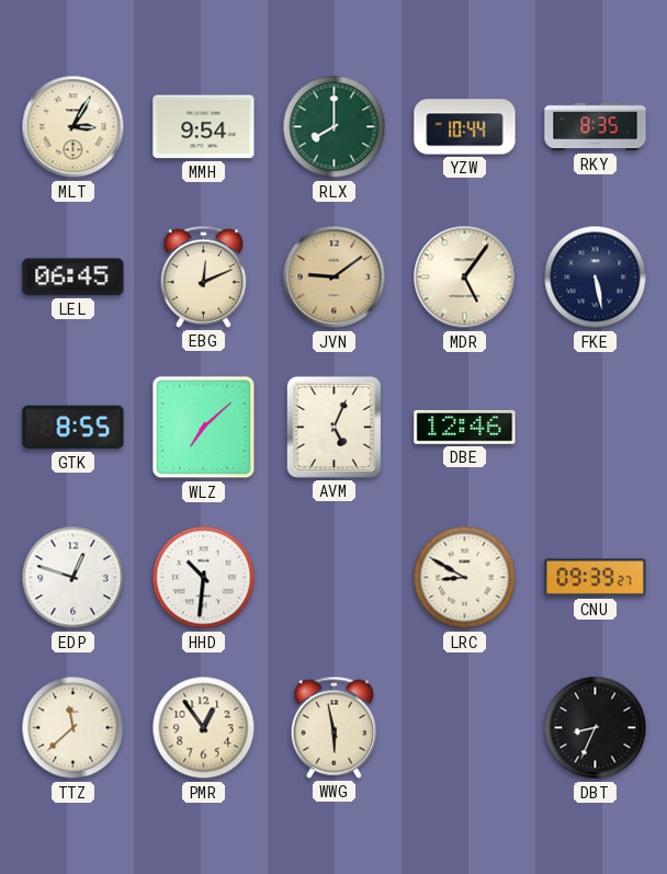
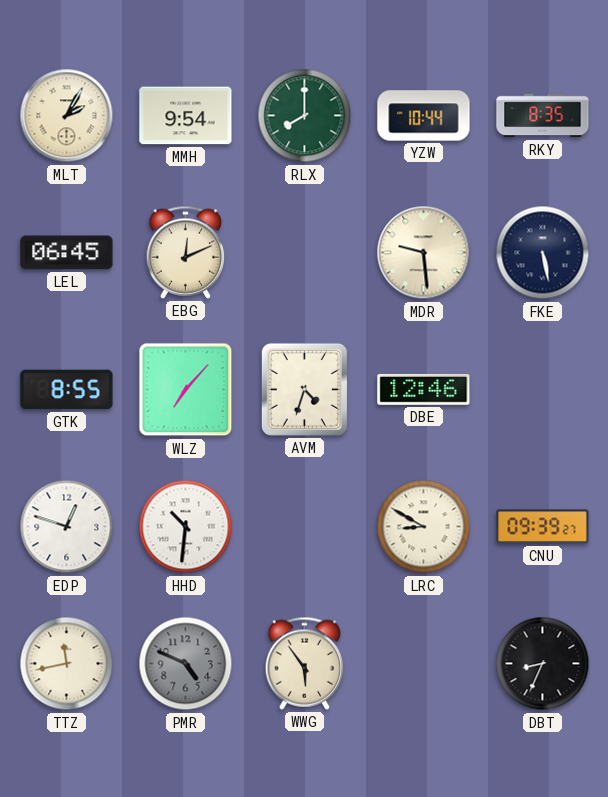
MLT: 3:05 -> 2:05
JVN: 9:09 -> none
MDR: 5:06 -> 9:29
WLZ: 7:08 -> 7:07
AVM: 5:04 -> 4:33
TTZ: 11:38 -> 11:43
PMR: 12:54 -> 4:49
PMR dial: cream -> grey
WWG: 5:58 -> 5:54
